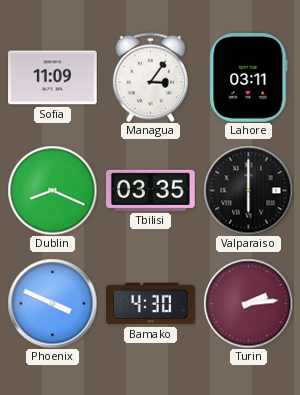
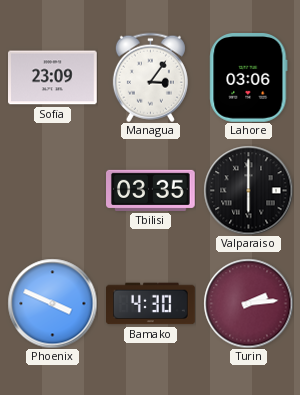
Sofia: 11:09 -> 23:09
Lahore: 03:11 -> 03:06
Dublin: 8:19 -> none
